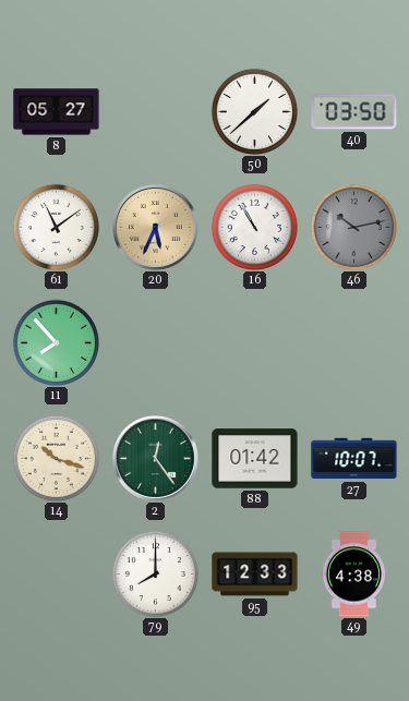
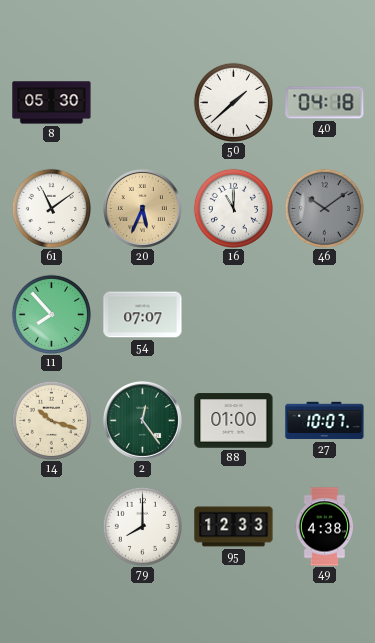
8: 05:27 -> 05:30
40: 03:50 -> 04:18
16: 10:55 -> 11:00
46: 10:13 -> 10:09
54: none -> 07:07
88: 01:42 -> 01:00
